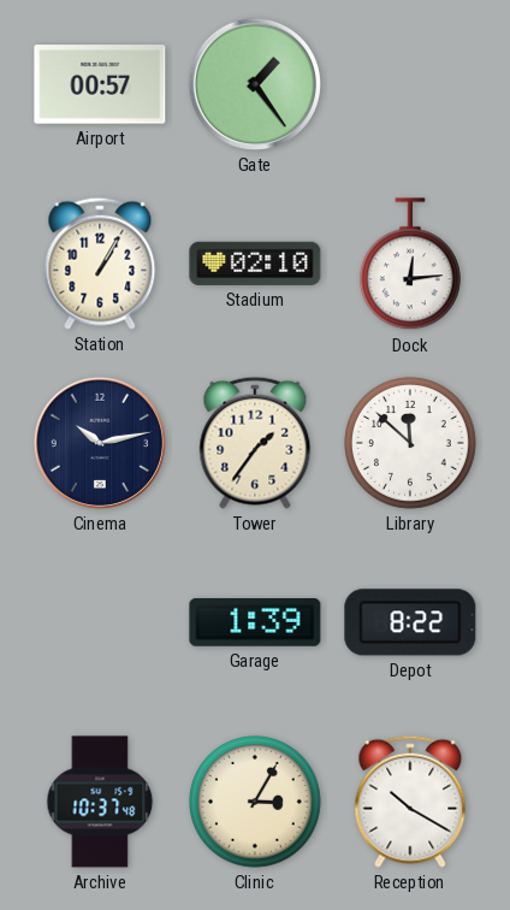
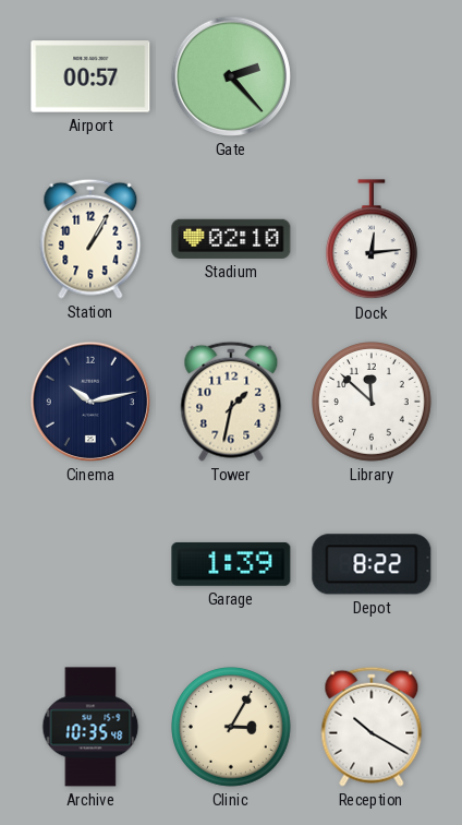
Gate: 1:24 -> 2:23
Tower: 1:36 -> 1:32
Archive: 10:37 -> 10:35
